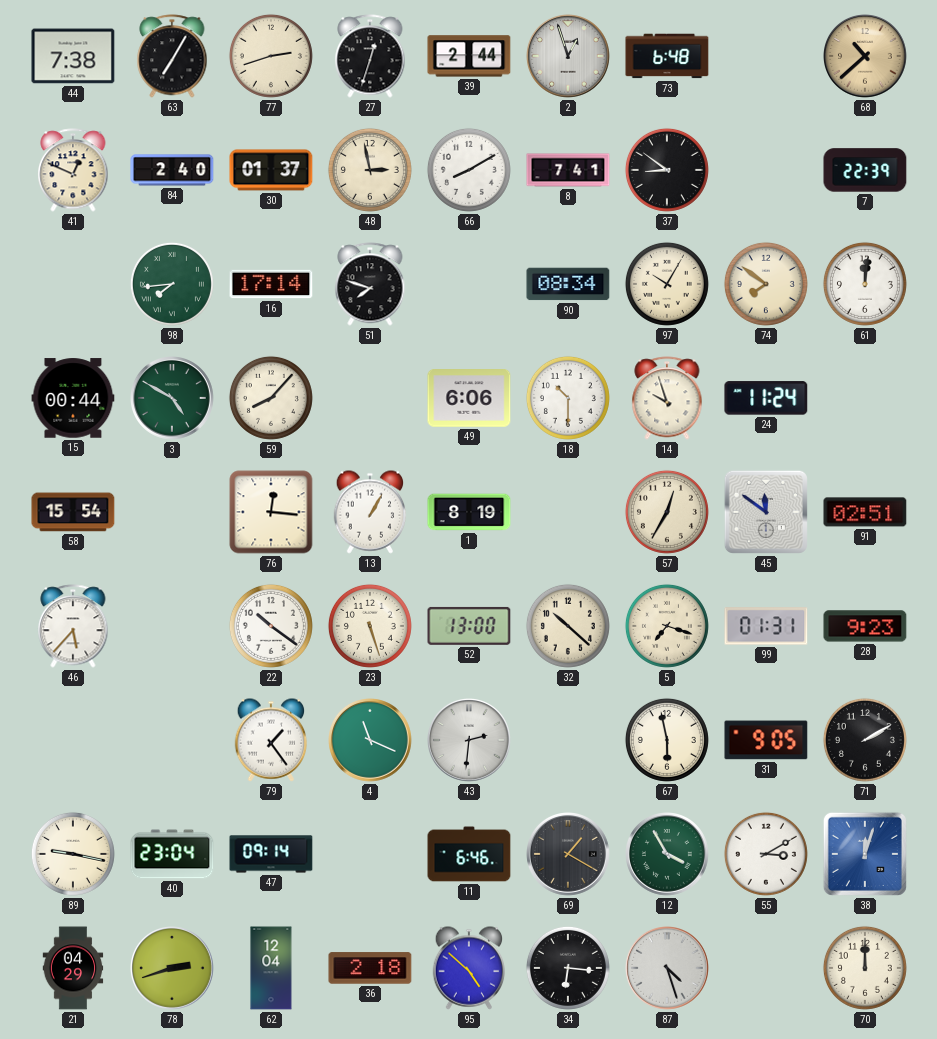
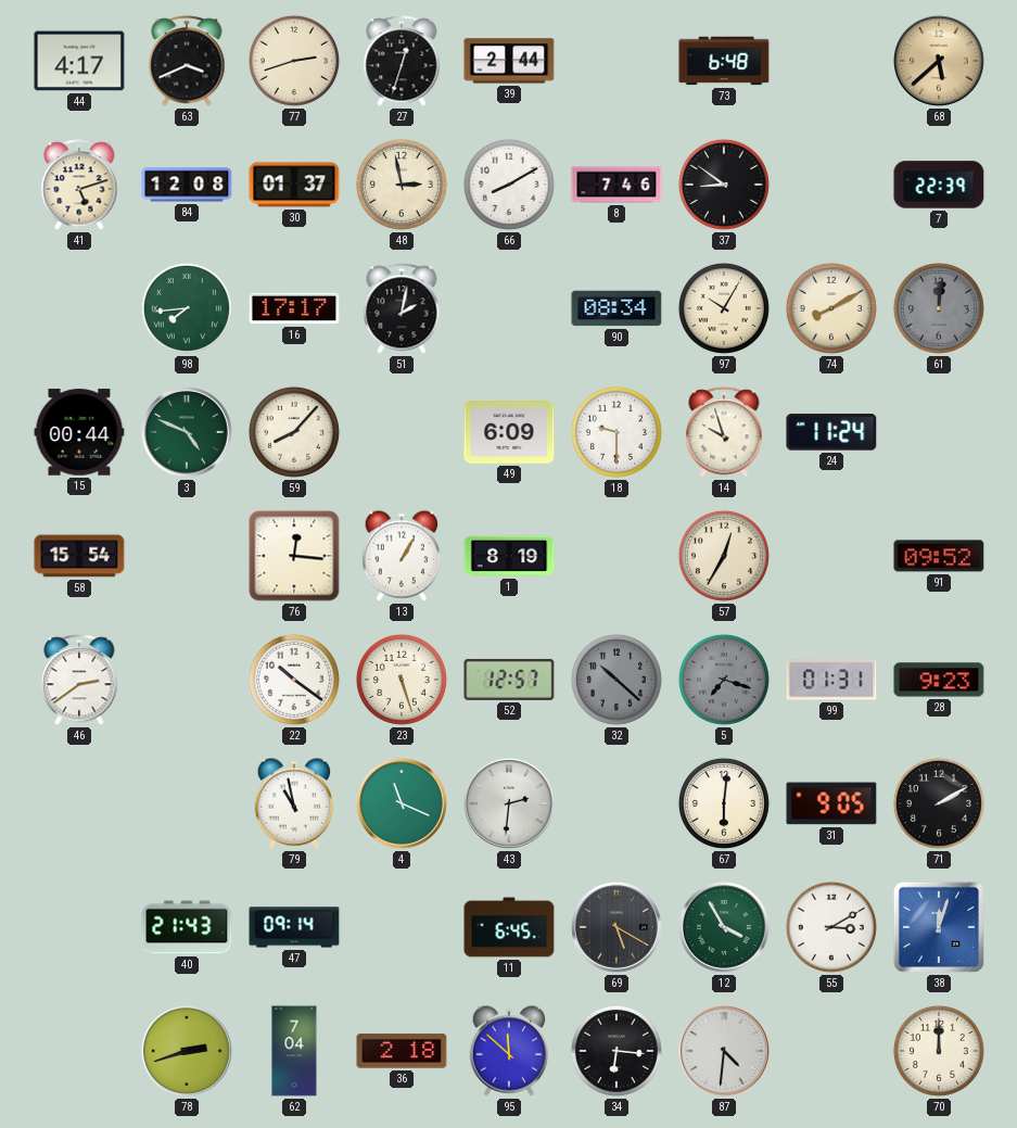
44: 7:38 -> 4:17
63: 7:05 -> 3:41
2: 12:57 -> none
68: 10:38 -> 5:38
41: 12:49 -> 5:12
84: 2:40 -> 12:08
8: 7:41 -> 7:46
16: 17:14 -> 17:17
51: 7:48 -> 2:02
74: 7:51 -> 8:10
61 dial: white -> grey
3: 4:50 -> 4:49
49: 6:06 -> 6:09
18: 10:30 -> 9:30
45: 11:51 -> none
91: 02:51 -> 09:52
46: 5:37 -> 2:39
52: 13:00 -> 12:57
32 dial: cream -> grey
5 dial: cream -> grey
79: 1:24 -> 10:58
67: 5:58 -> 6:01
89: 9:17 -> none
40: 23:04 -> 21:43
11: 6:46 -> 6:45
69: 1:20 -> 5:20
21: 04:29 -> none
62: 12:04 -> 7:04
95: 4:52 -> 11:52
87: 4:27 -> 4:31
